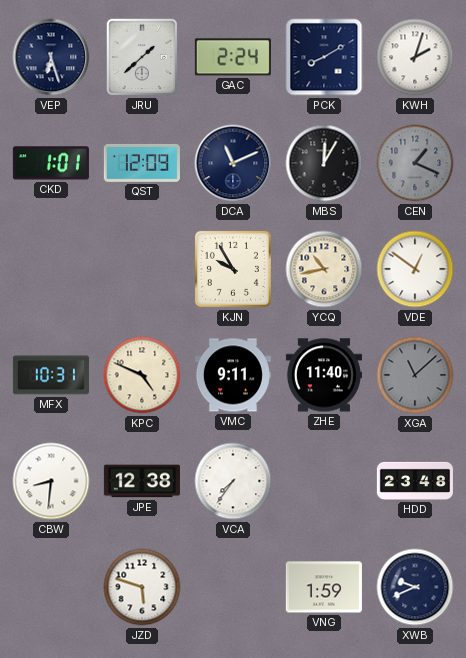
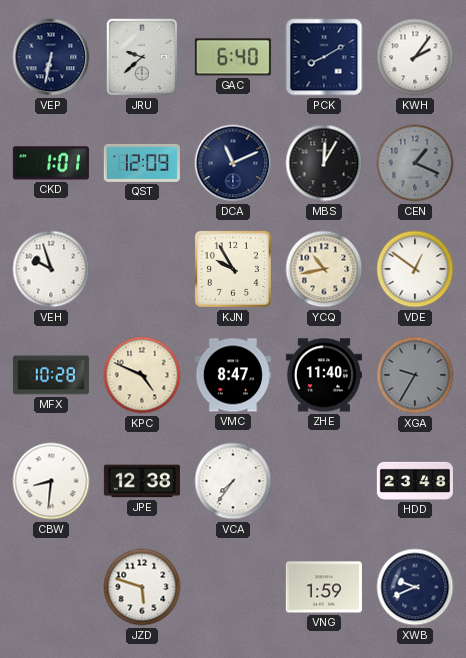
VEP: 6:27 -> 6:32
JRU: 1:38 -> 9:38
GAC: 2:24 -> 6:40
KWH: 2:03 -> 2:06
VEH: none -> 9:57
MFX: 10:31 -> 10:28
VMC: 9:11 -> 8:47
XGA: 11:08 -> 9:35
